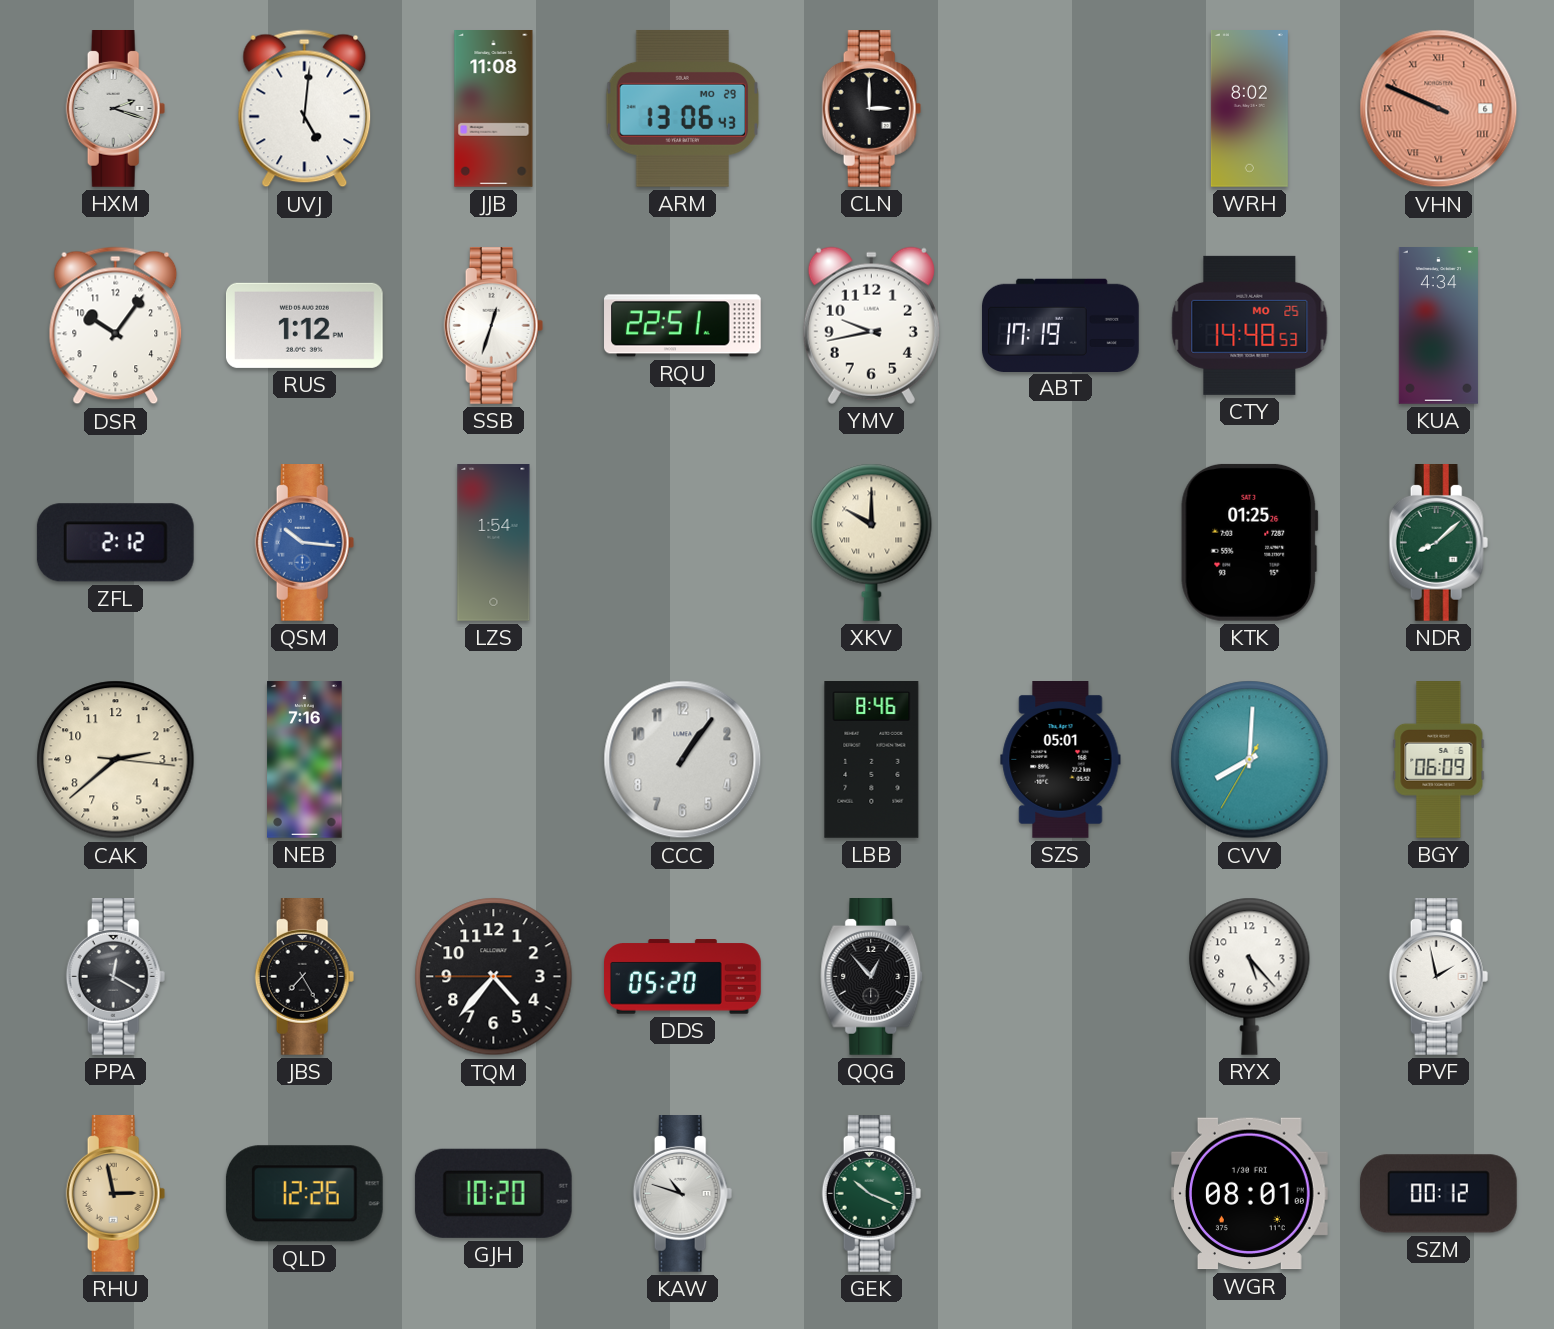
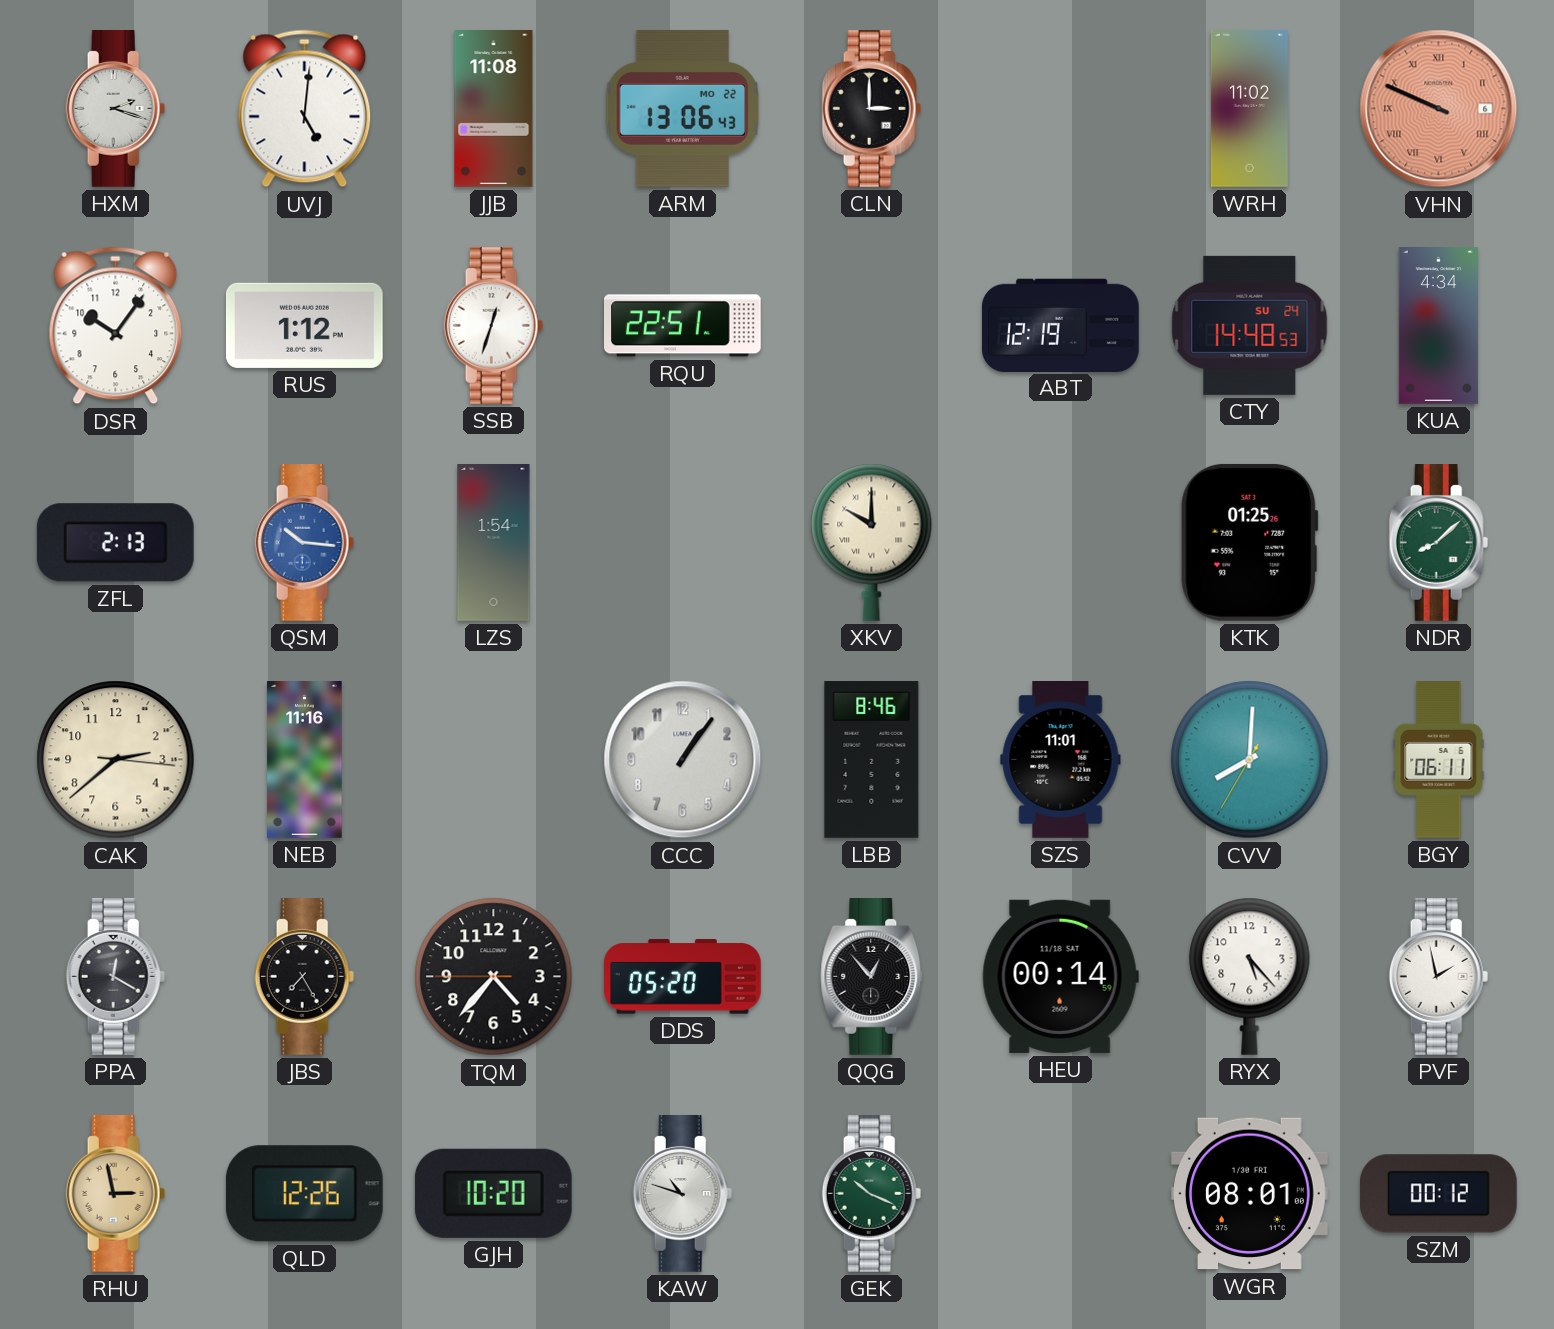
ARM date: MO 29 -> MO 22
WRH: 8:02 -> 11:02
YMV: 9:43 -> none
ABT: 17:19 -> 12:19
CTY date: MO 25 -> SU 24
ZFL: 2:12 -> 2:13
NEB: 7:16 -> 11:16
SZS: 05:01 -> 11:01
BGY: 06:09 -> 06:11
HEU: none -> 00:14
